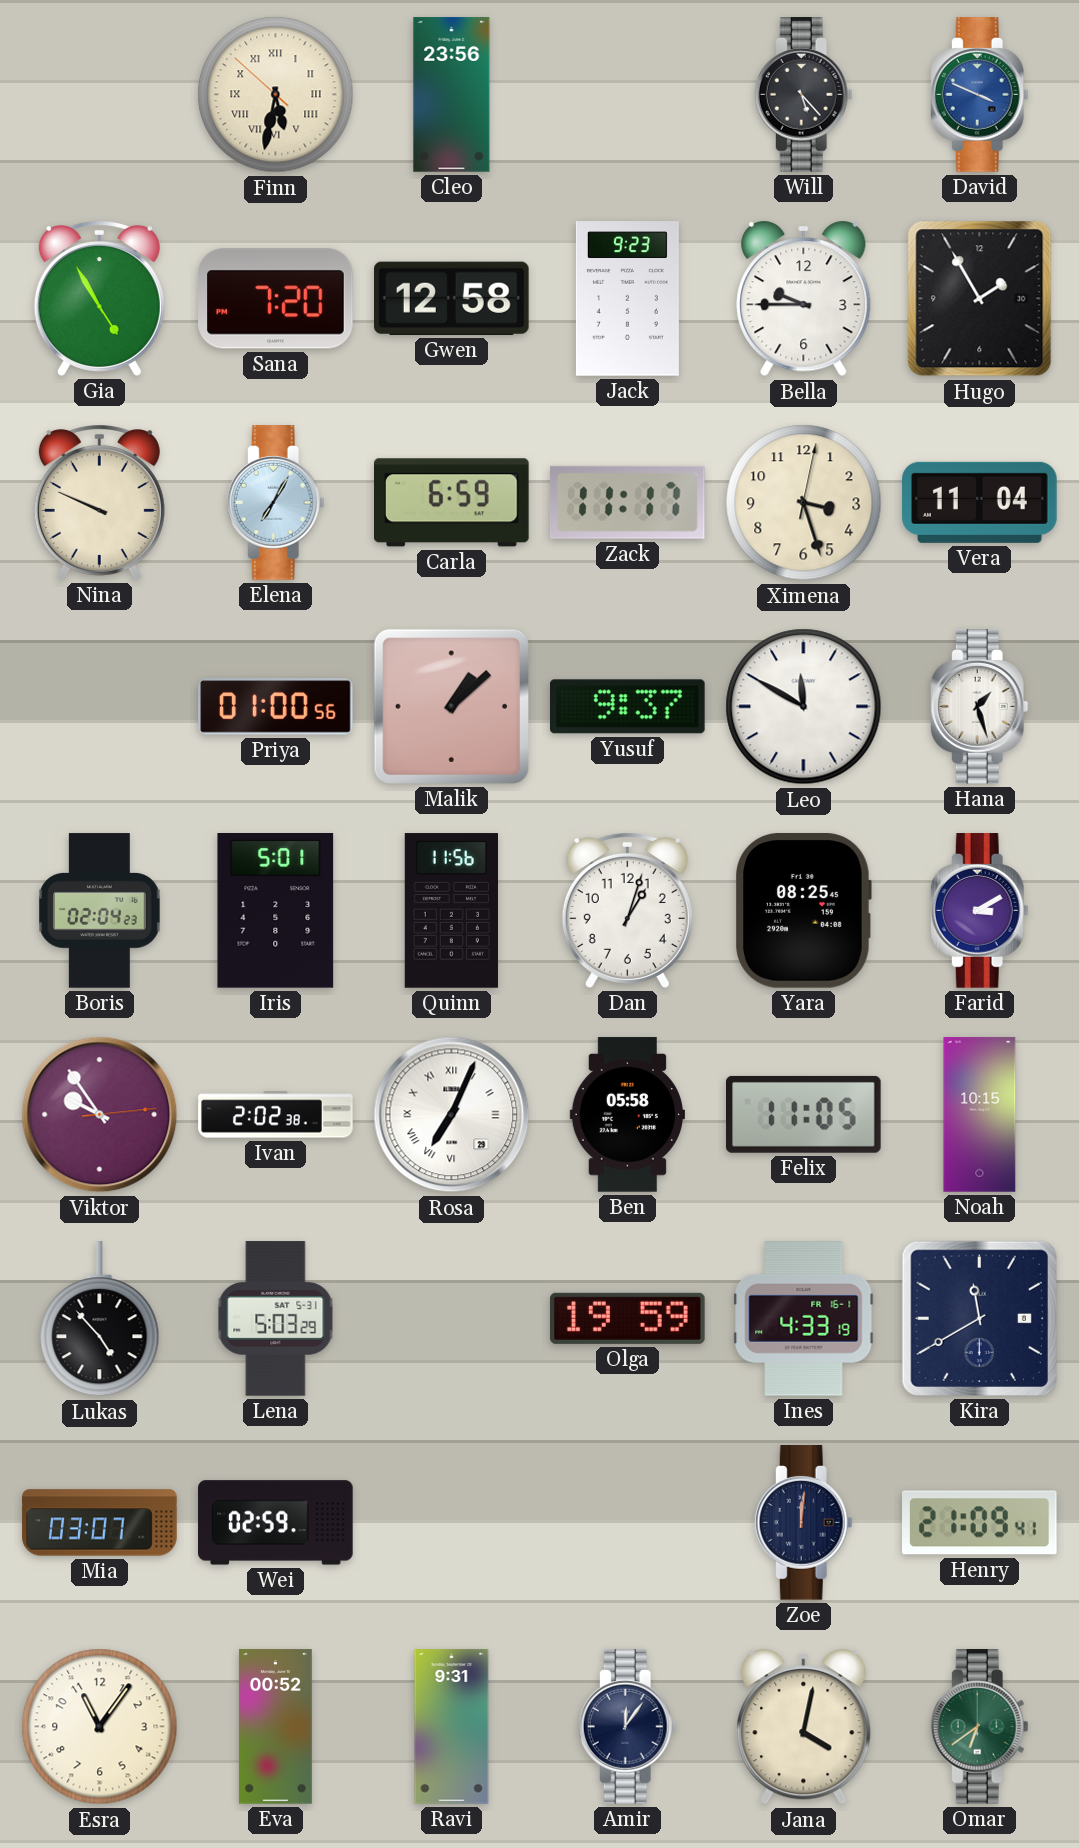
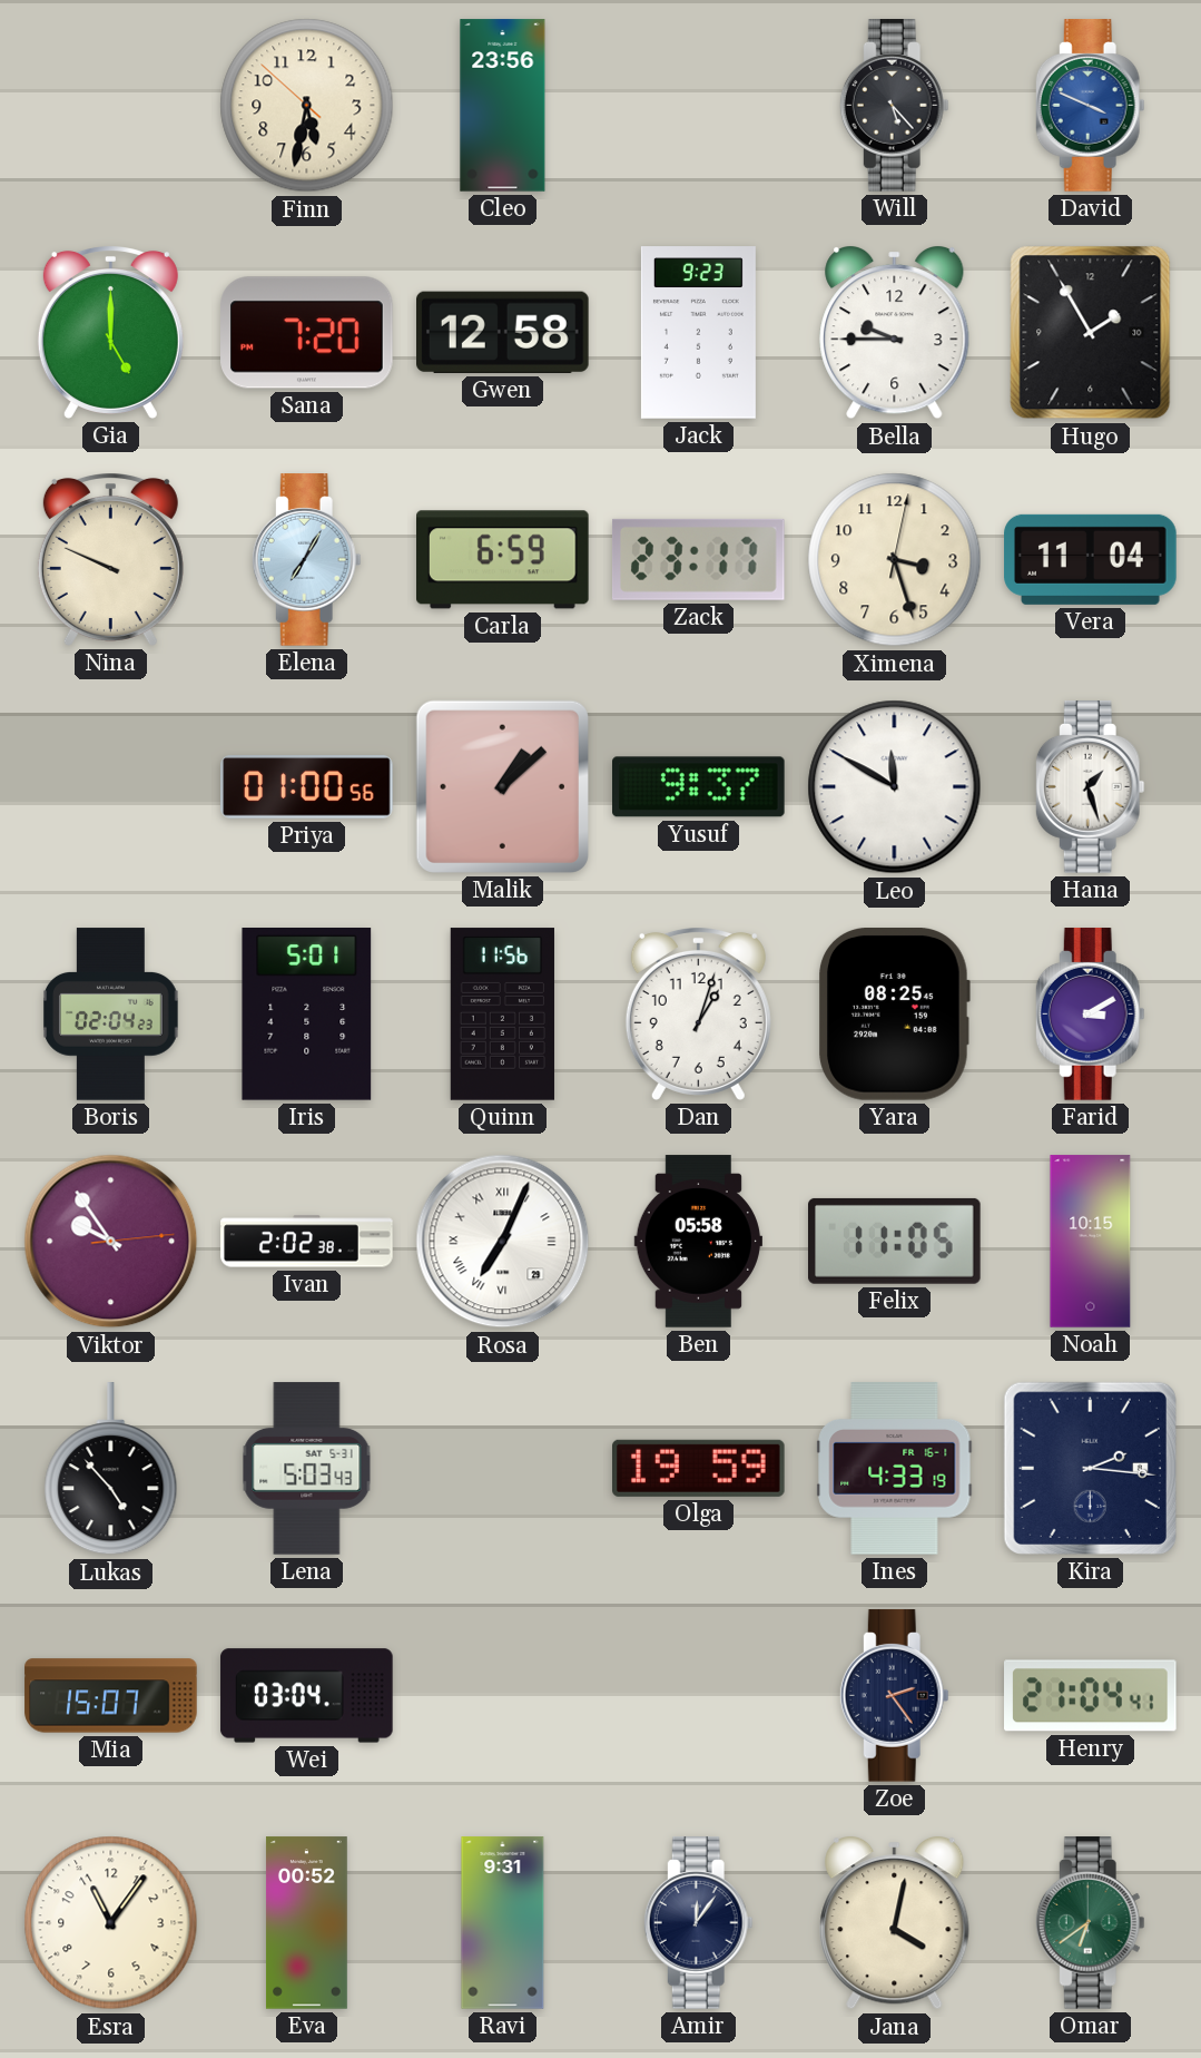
Finn numerals: Roman -> Arabic
Gia: 4:55 -> 5:00
Zack: 11:17 -> 23:17
Lena: 5:03:29 -> 5:03:43
Kira: 11:40 -> 2:16
Mia: 03:07 -> 15:07
Wei: 02:59 -> 03:04
Zoe: 12:01 -> 2:24
Henry: 21:09 -> 21:04
